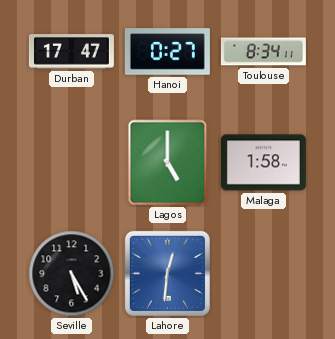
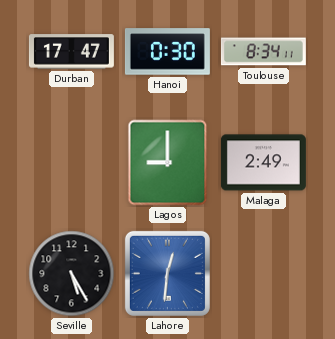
Hanoi: 0:27 -> 0:30
Lagos: 5:00 -> 9:00
Malaga: 1:58 -> 2:49
